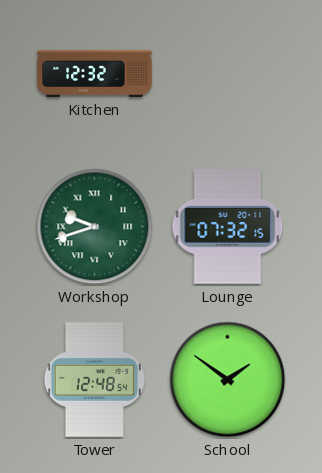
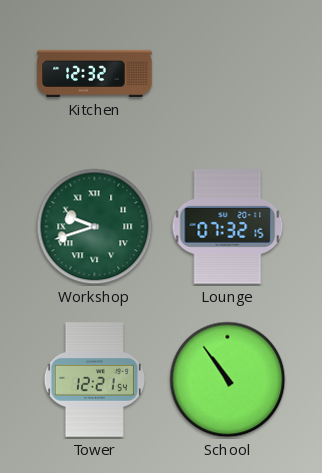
Tower: 12:48 -> 12:21
School: 1:51 -> 10:54
